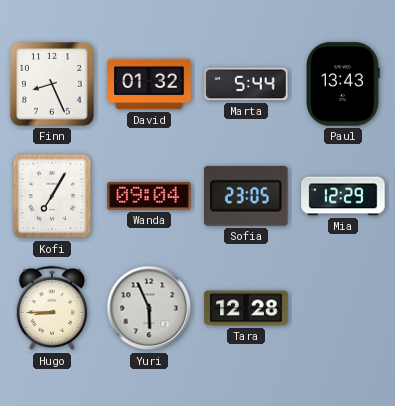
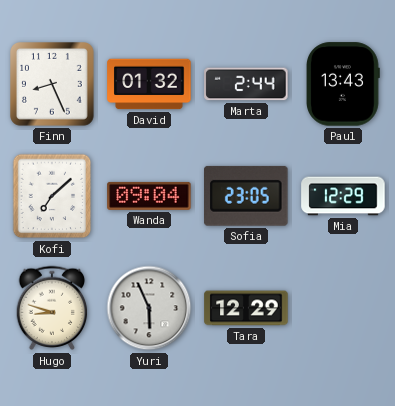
Marta: 5:44 -> 2:44
Kofi: 7:05 -> 7:08
Hugo: 8:45 -> 8:48
Tara: 12:28 -> 12:29
